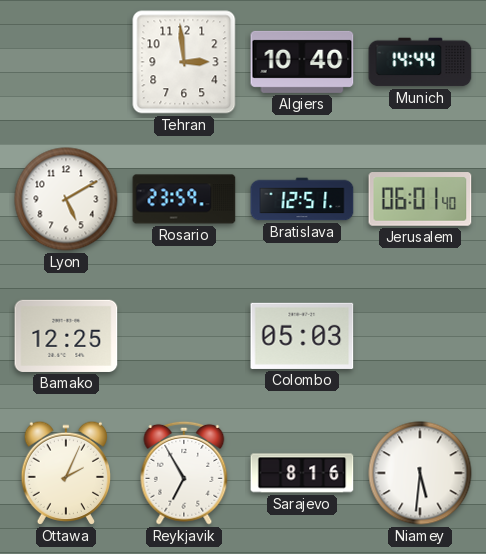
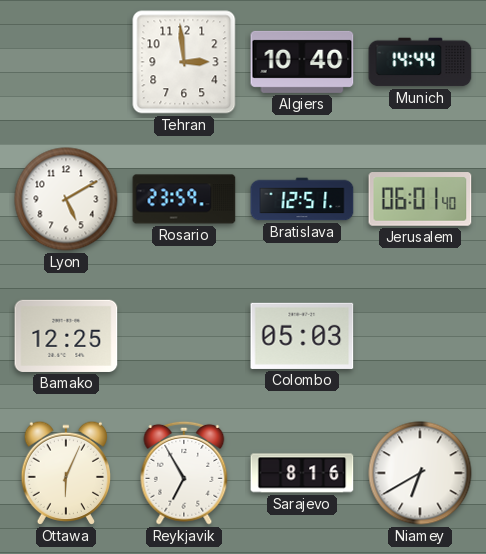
Ottawa: 2:04 -> 6:04
Niamey: 5:31 -> 6:40
